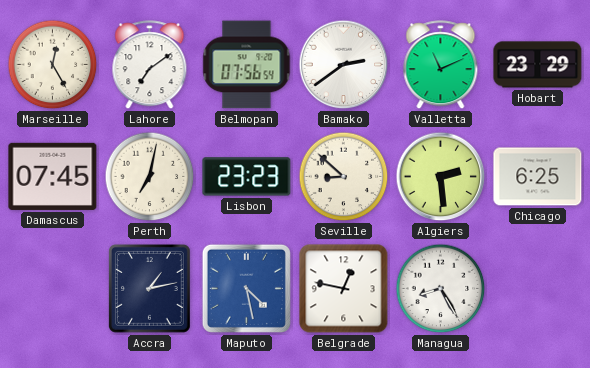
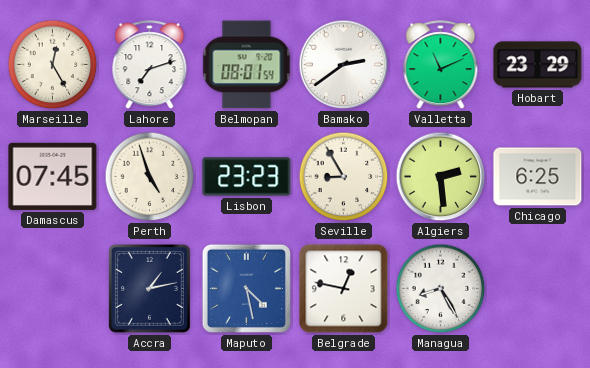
Lahore: 7:09 -> 7:12
Belmopan: 07:56 -> 08:01
Perth: 7:02 -> 4:57
Seville: 8:52 -> 8:55
